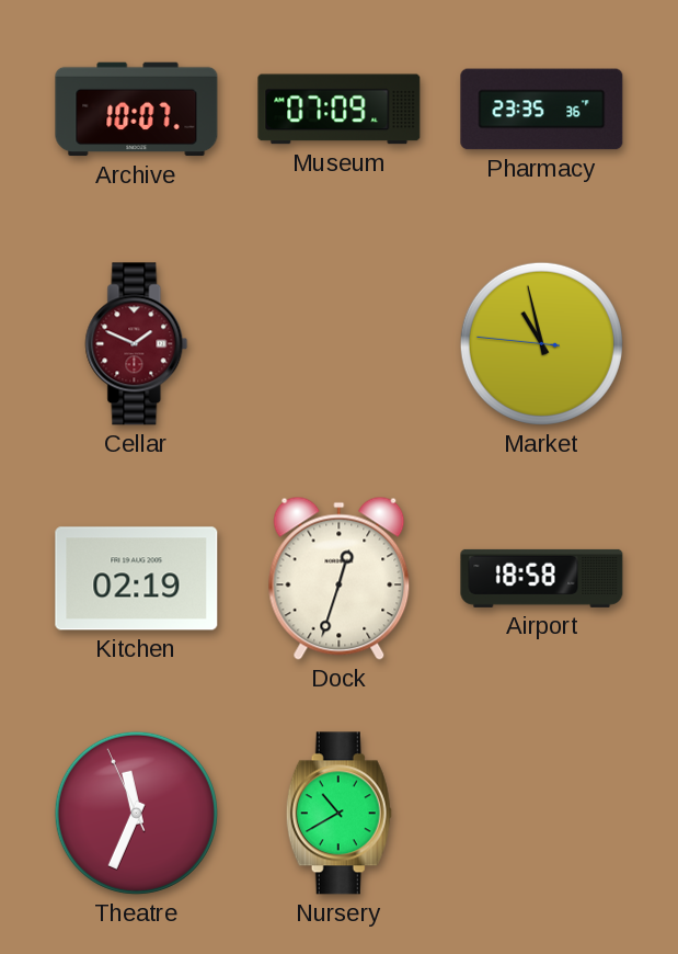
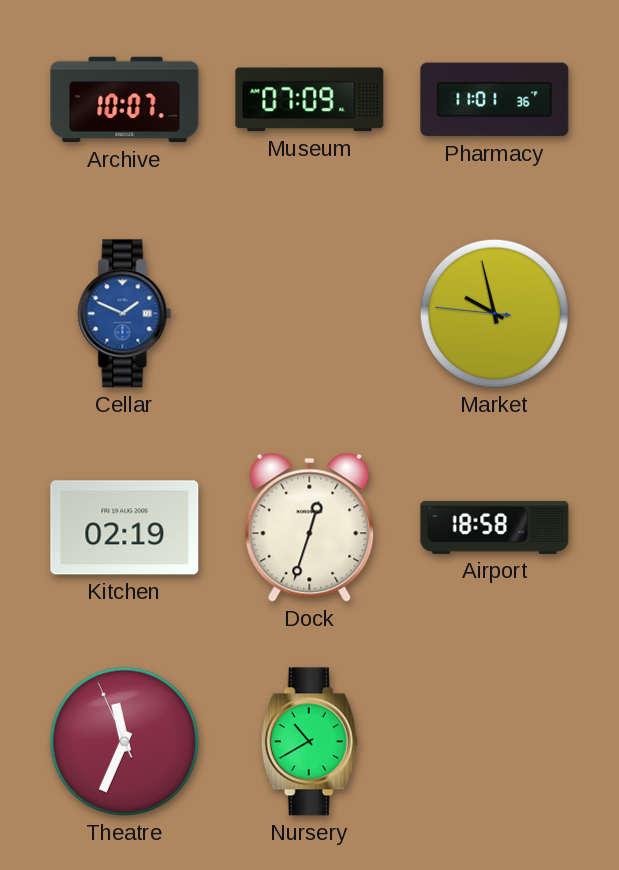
Pharmacy: 23:35 -> 11:01
Cellar dial: burgundy -> blue
Market: 10:57 -> 9:57
